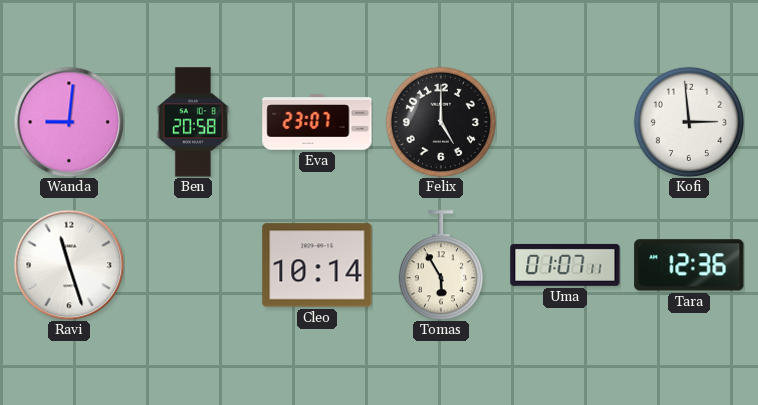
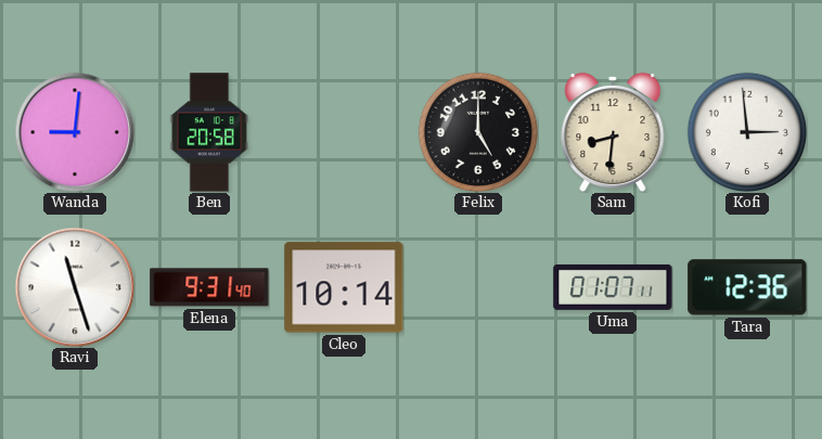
Eva: 23:07 -> none
Sam: none -> 8:31
Elena: none -> 9:31
Tomas: 5:55 -> none
